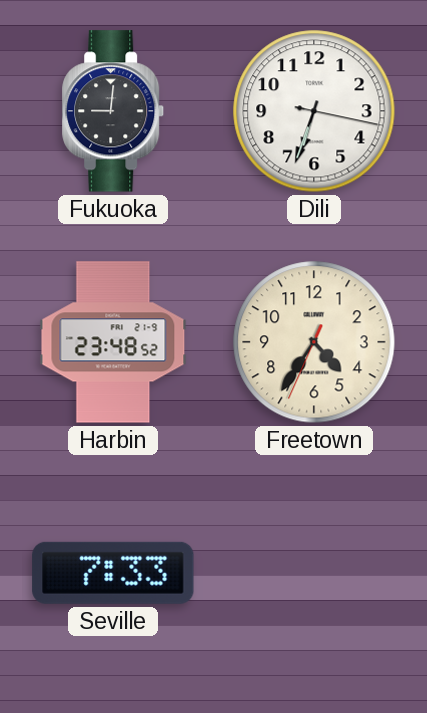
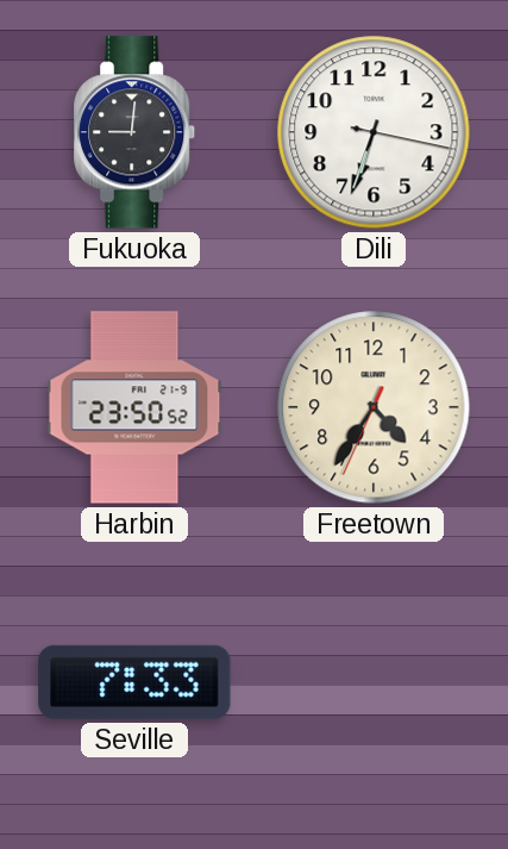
Harbin: 23:48 -> 23:50
